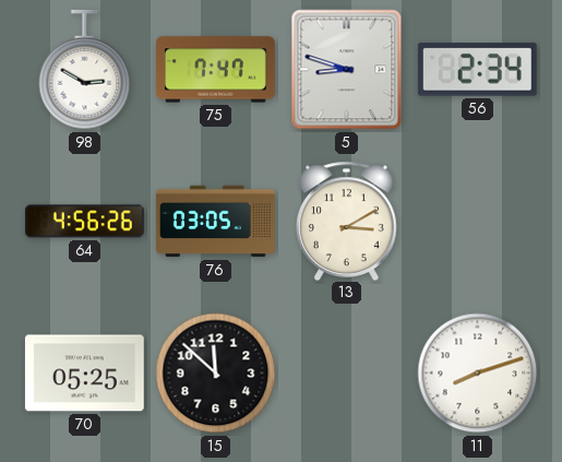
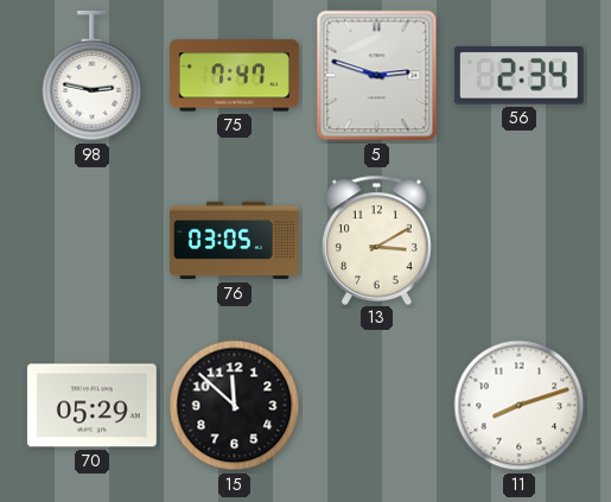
98: 2:50 -> 2:47
5: 8:48 -> 2:48
64: 4:56 -> none
70: 05:25 -> 05:29
